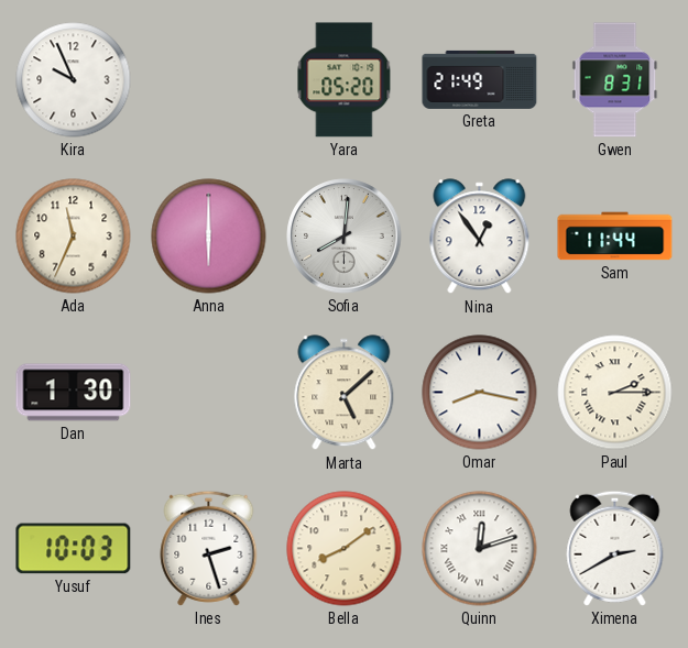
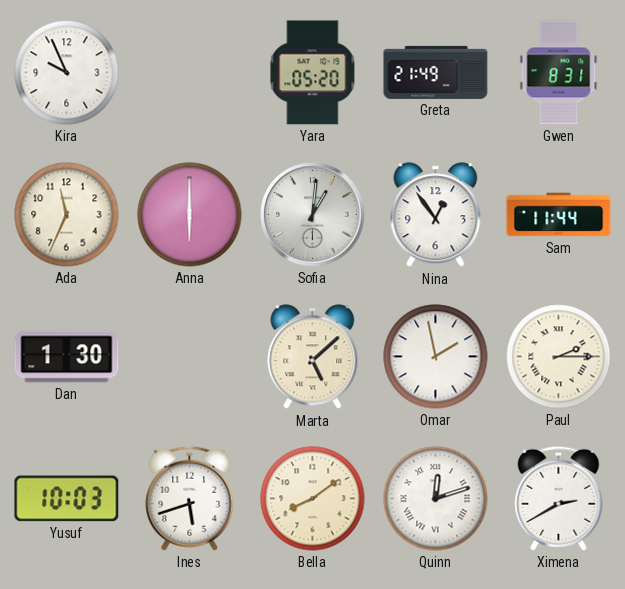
Sofia: 8:01 -> 1:01
Omar: 8:17 -> 1:58
Ines: 2:27 -> 5:42
